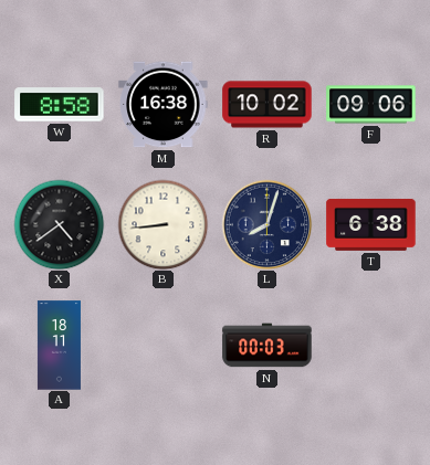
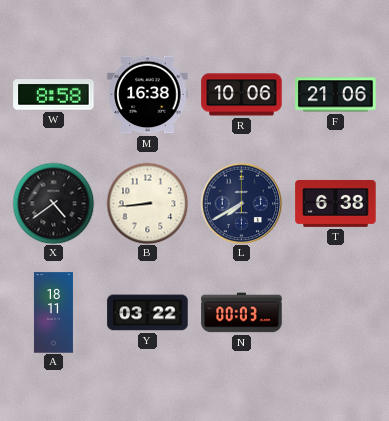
R: 10:02 -> 10:06
F: 09:06 -> 21:06
L: 8:03 -> 7:40
Y: none -> 03:22
